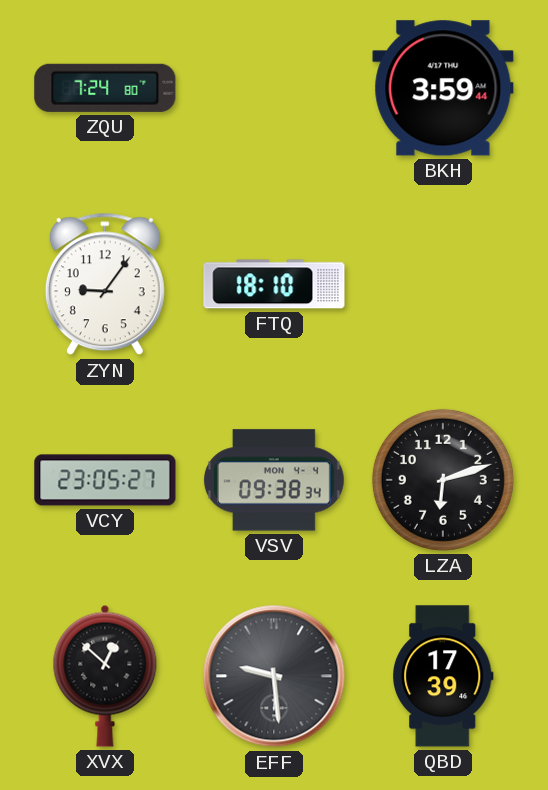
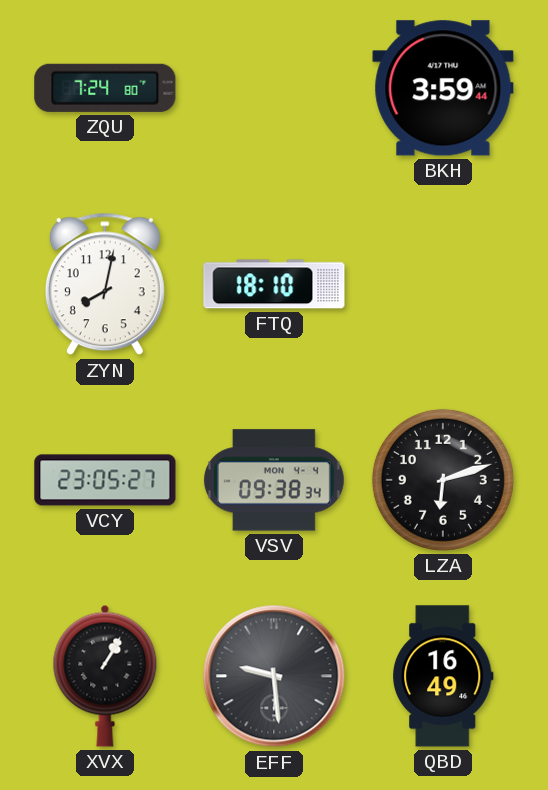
ZYN: 9:06 -> 8:02
XVX: 12:52 -> 1:05
QBD: 17:39 -> 16:49
